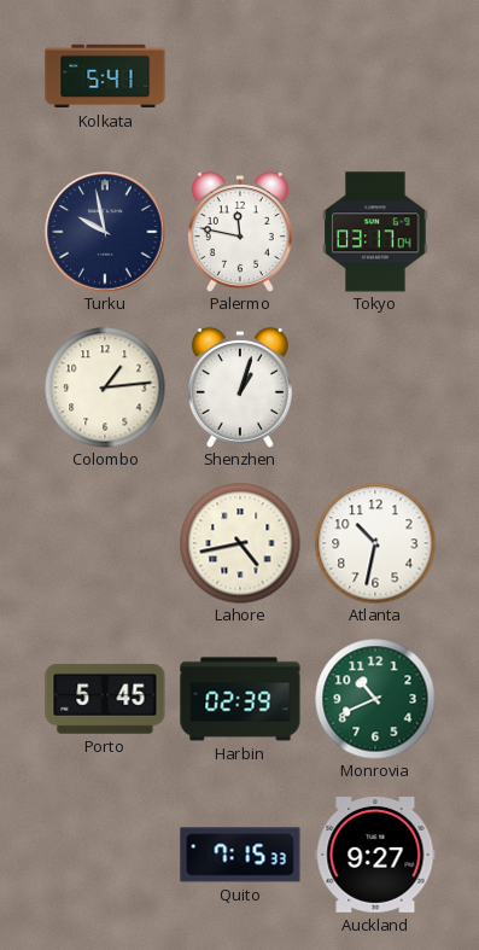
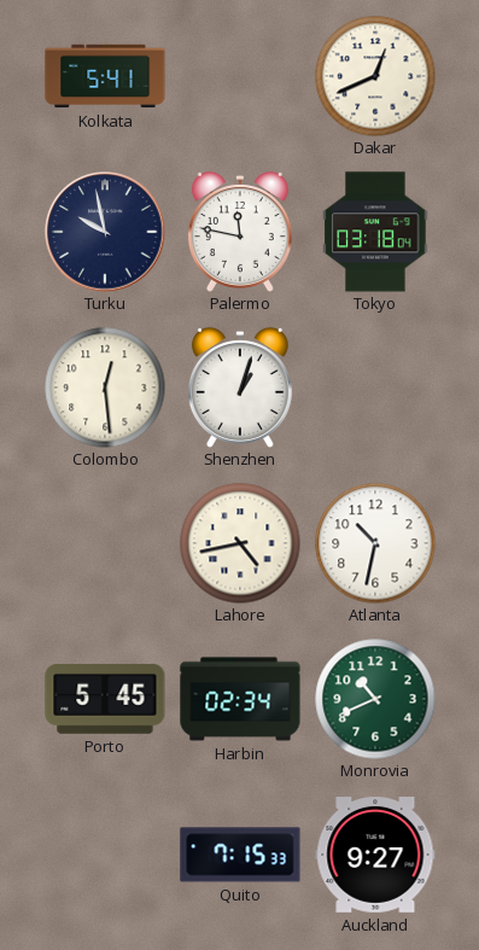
Dakar: none -> 12:41
Tokyo: 03:17 -> 03:18
Colombo: 1:14 -> 12:29
Harbin: 02:39 -> 02:34
